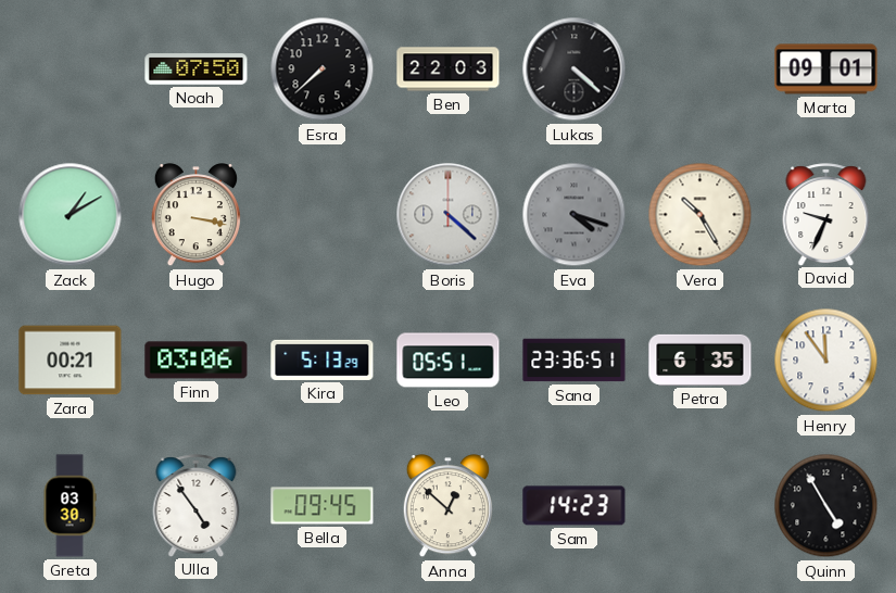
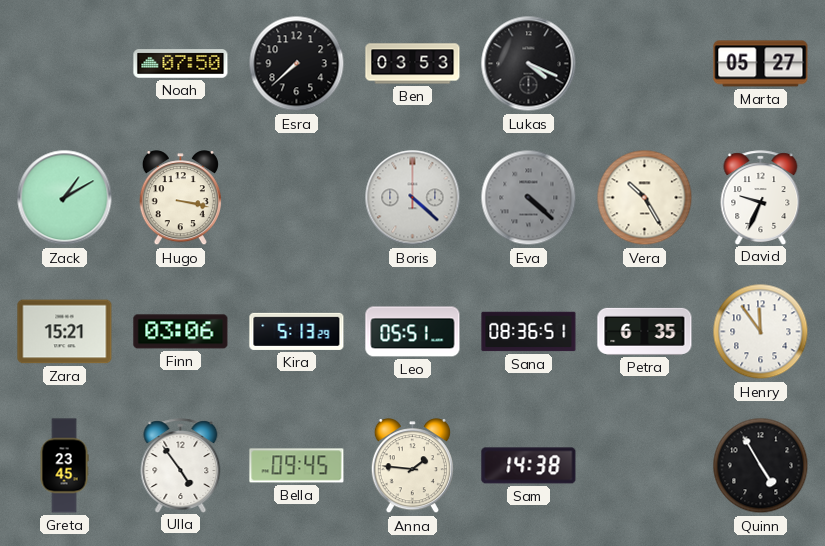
Ben: 22:03 -> 03:53
Lukas: 4:22 -> 4:19
Marta: 09:01 -> 05:27
Eva: 4:18 -> 4:22
Zara: 00:21 -> 15:21
Sana: 23:36 -> 08:36
Greta: 03:30 -> 23:45
Anna: 12:52 -> 1:46
Sam: 14:23 -> 14:38
